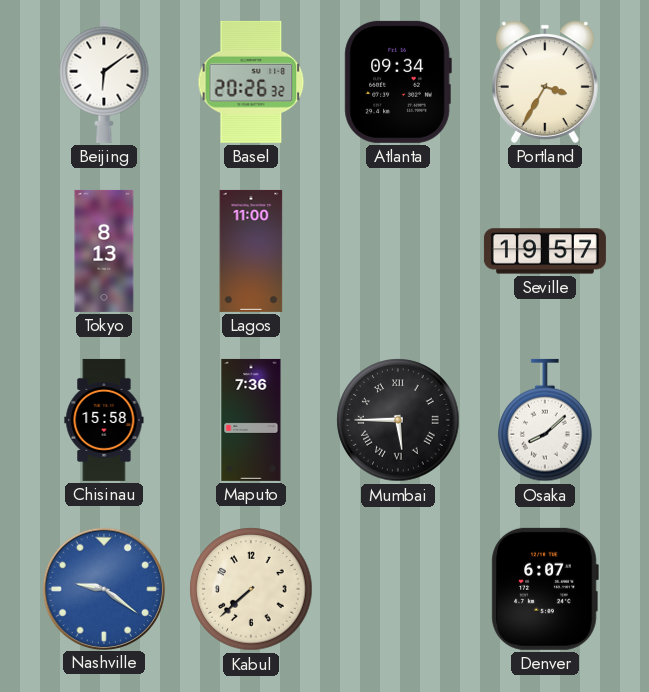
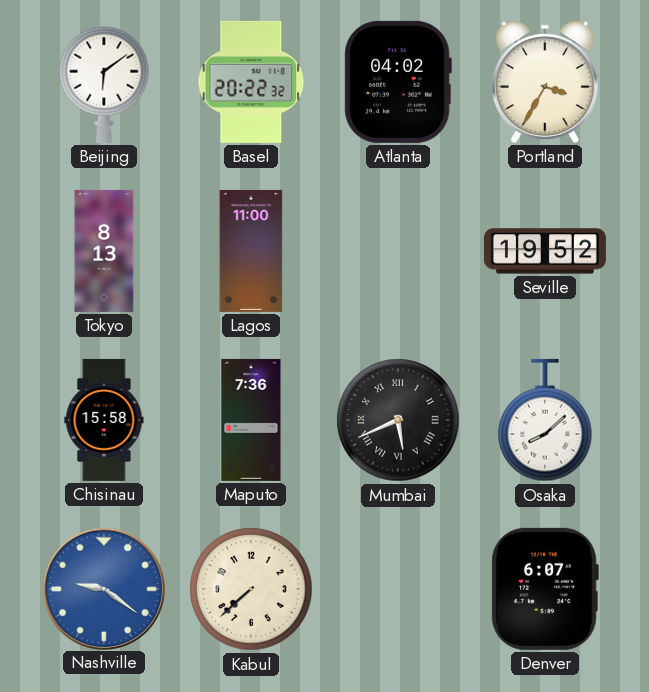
Basel: 20:26 -> 20:22
Atlanta: 09:34 -> 04:02
Seville: 19:57 -> 19:52
Mumbai: 5:45 -> 5:41
